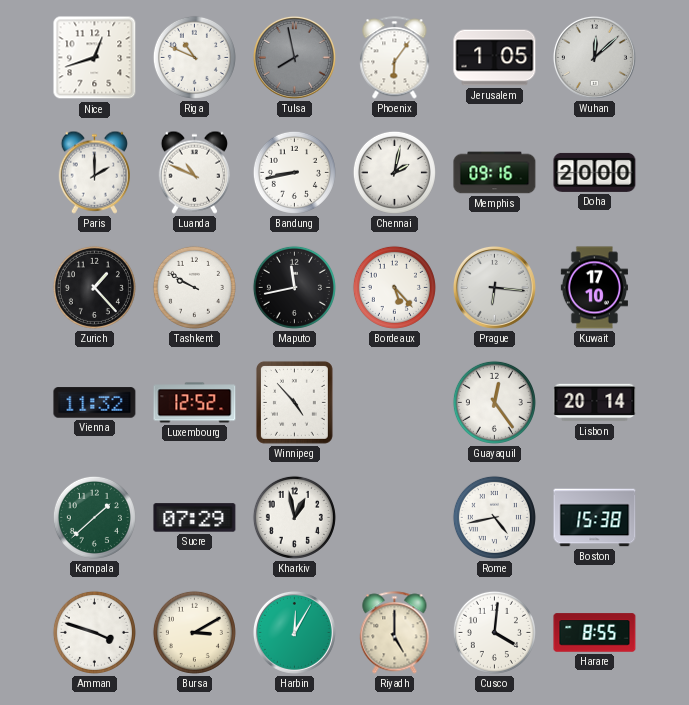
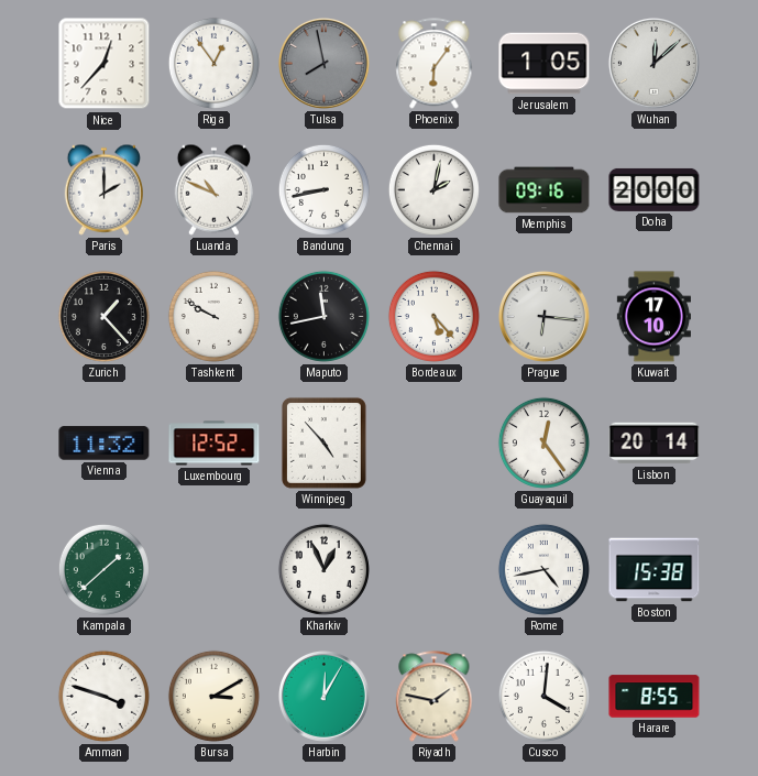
Nice: 12:42 -> 12:37
Riga: 10:49 -> 12:54
Sucre: 07:29 -> none
Kharkiv: 12:58 -> 12:56
Riyadh: 5:00 -> 1:47
